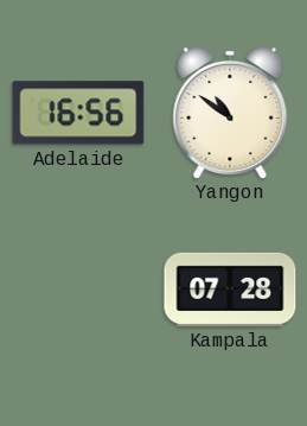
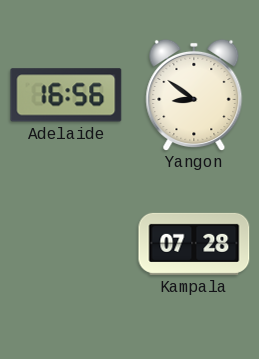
Yangon: 10:51 -> 8:51
